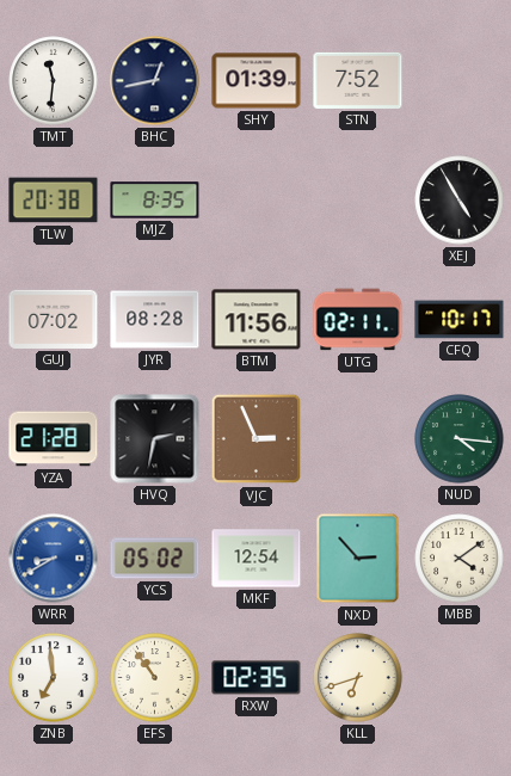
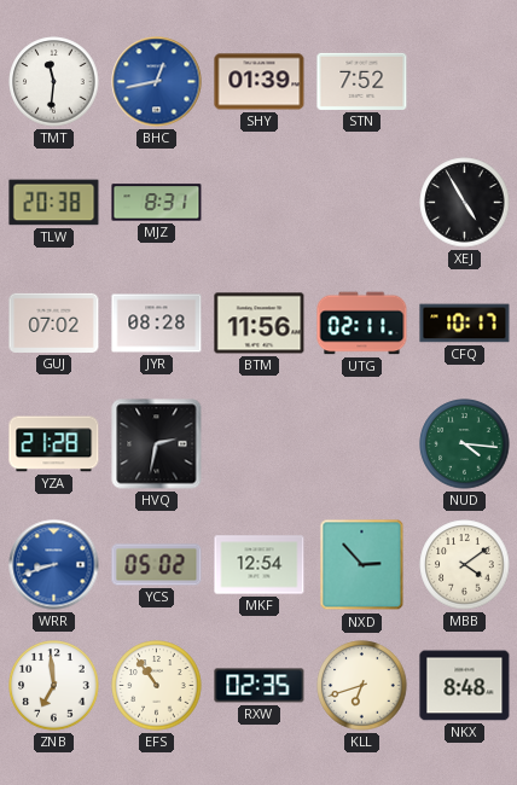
BHC dial: navy -> blue
MJZ: 8:35 -> 8:31
VJC: 2:56 -> none
WRR: 8:40 -> 8:42
NKX: none -> 8:48
